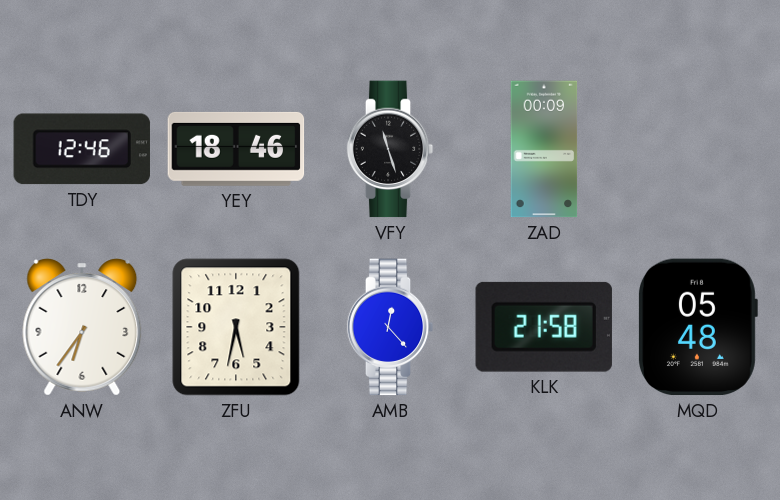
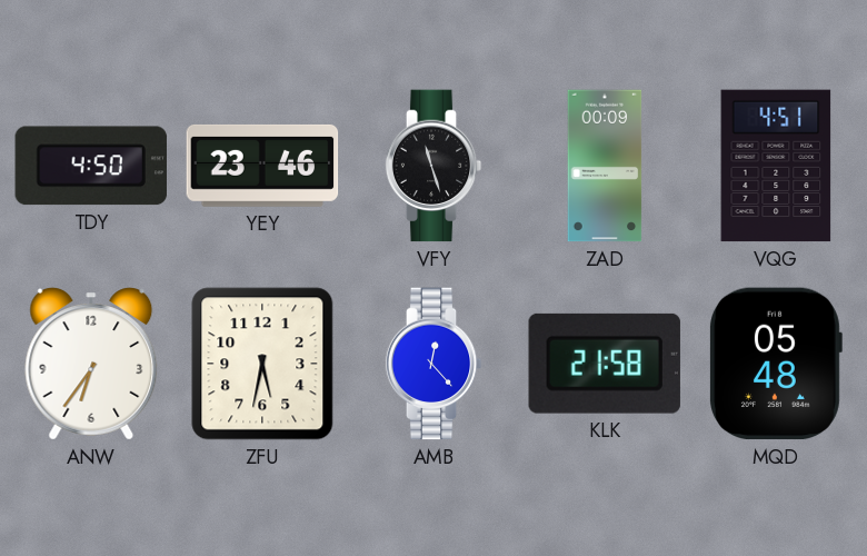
TDY: 12:46 -> 4:50
YEY: 18:46 -> 23:46
VQG: none -> 4:51
